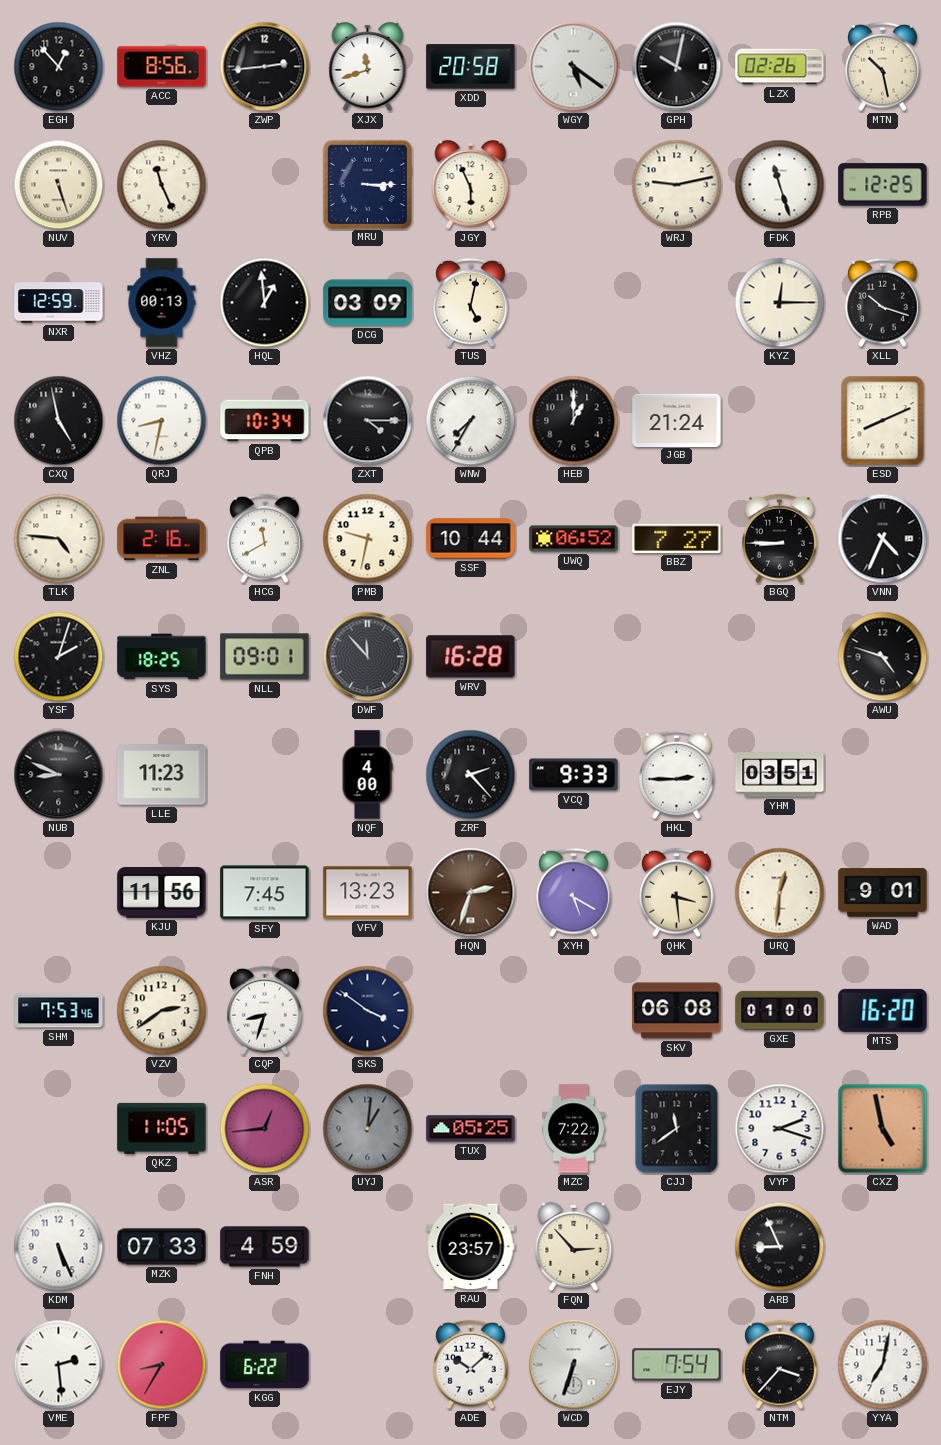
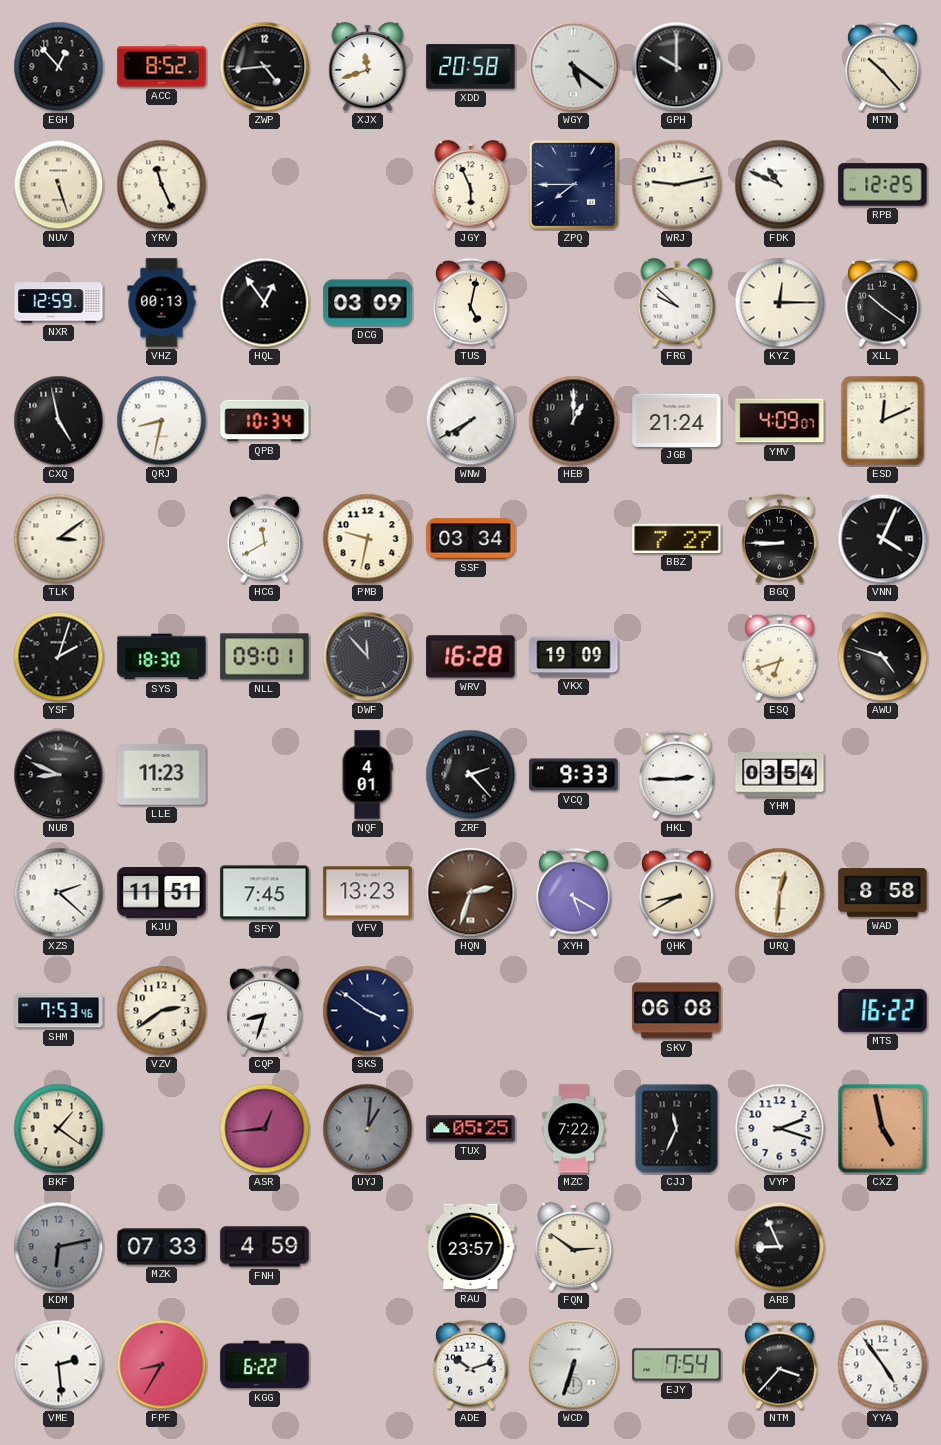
ACC: 8:56 -> 8:52
ZWP: 2:44 -> 4:44
GPH: 10:02 -> 10:00
LZX: 02:26 -> none
MTN: 10:28 -> 10:23
MRU: 3:15 -> none
ZPQ: none -> 7:45
FDK: 11:27 -> 10:49
HQL: 12:59 -> 12:54
FRG: none -> 9:52
XLL: 10:18 -> 10:21
ZXT: 4:15 -> none
WNW: 7:35 -> 7:40
YMV: none -> 4:09
ESD: 8:11 -> 12:11
TLK: 4:46 -> 3:09
ZNL: 2:16 -> none
SSF: 10:44 -> 03:34
UWQ: 06:52 -> none
VNN: 4:34 -> 4:04
SYS: 18:25 -> 18:30
VKX: none -> 19:09
ESQ: none -> 6:42
NQF: 4:00 -> 4:01
YHM: 03:51 -> 03:54
XZS: none -> 2:22
KJU: 11:56 -> 11:51
QHK: 3:29 -> 8:40
WAD: 9:01 -> 8:58
GXE: 01:00 -> none
MTS: 16:20 -> 16:22
BKF: none -> 1:21
QKZ: 11:05 -> none
CJJ: 11:39 -> 11:34
KDM: 5:26 -> 6:13
KDM dial: white -> grey
FQN: 2:53 -> 2:51
ADE: 10:08 -> 10:12
YYA: 7:02 -> 4:54
